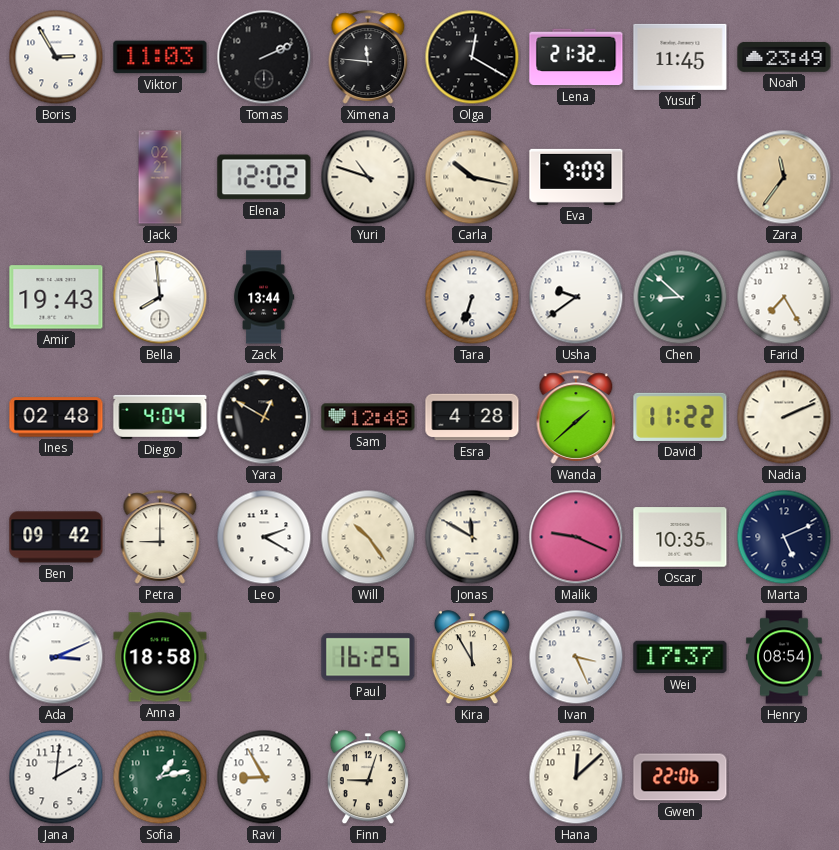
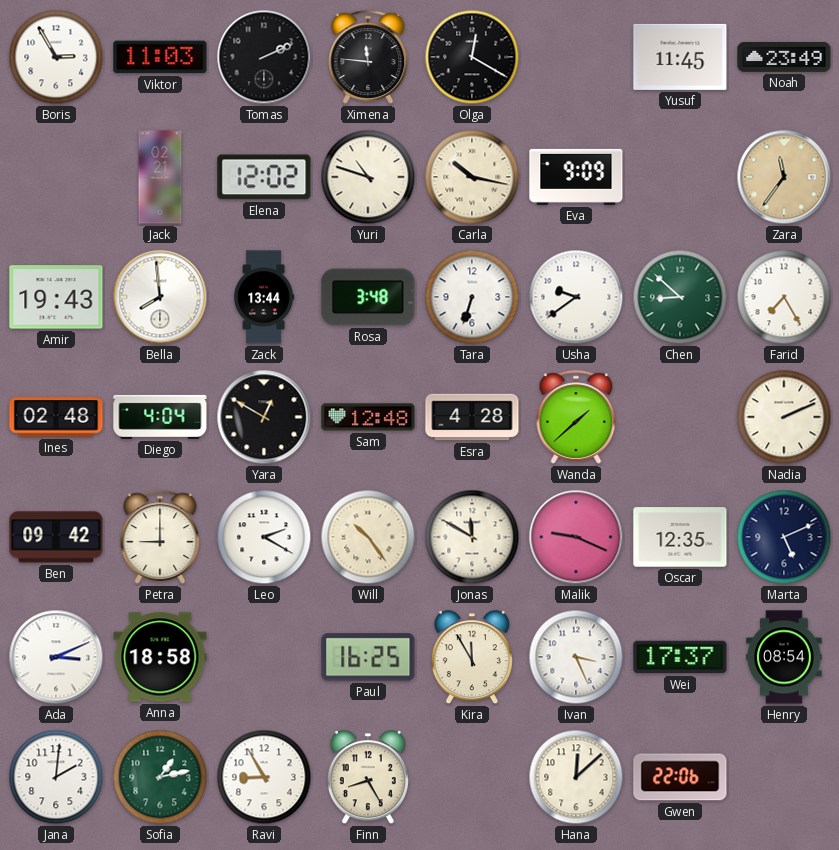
Lena: 21:32 -> none
Rosa: none -> 3:48
David: 11:22 -> none
Oscar: 10:35 -> 12:35
Finn: 9:03 -> 8:25
